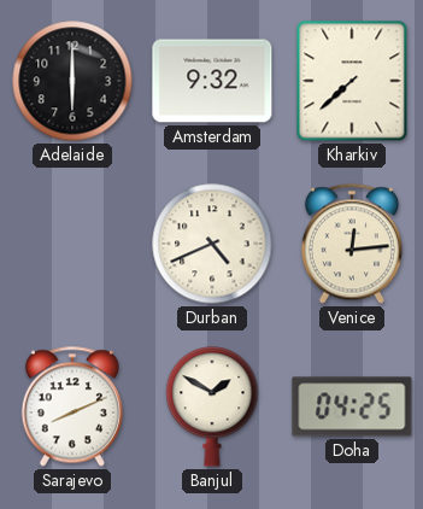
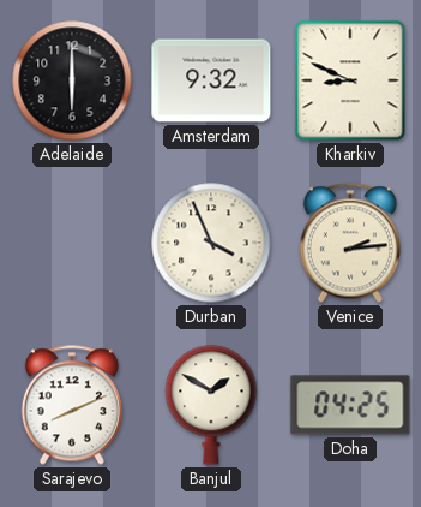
Kharkiv: 7:38 -> 8:49
Durban: 4:41 -> 3:56
Venice: 12:14 -> 2:14
